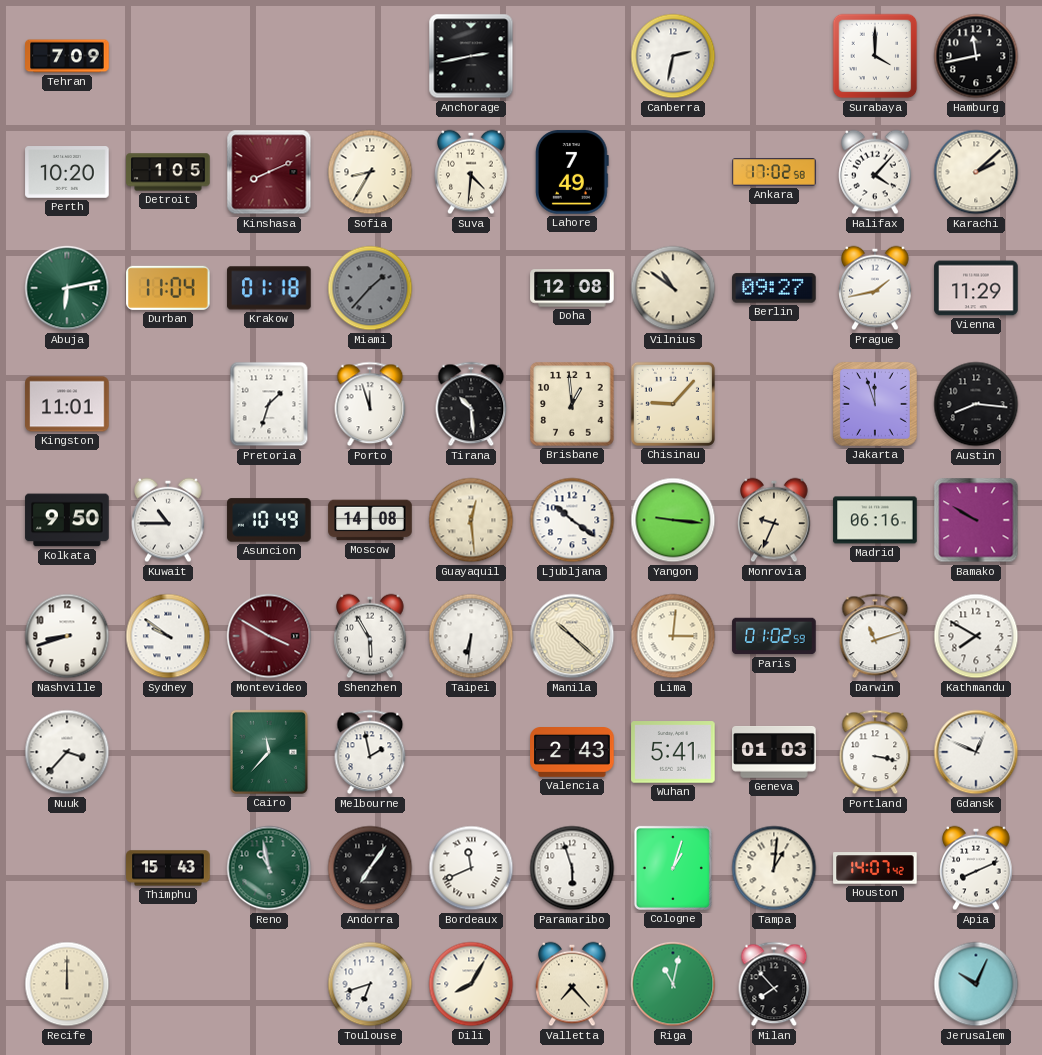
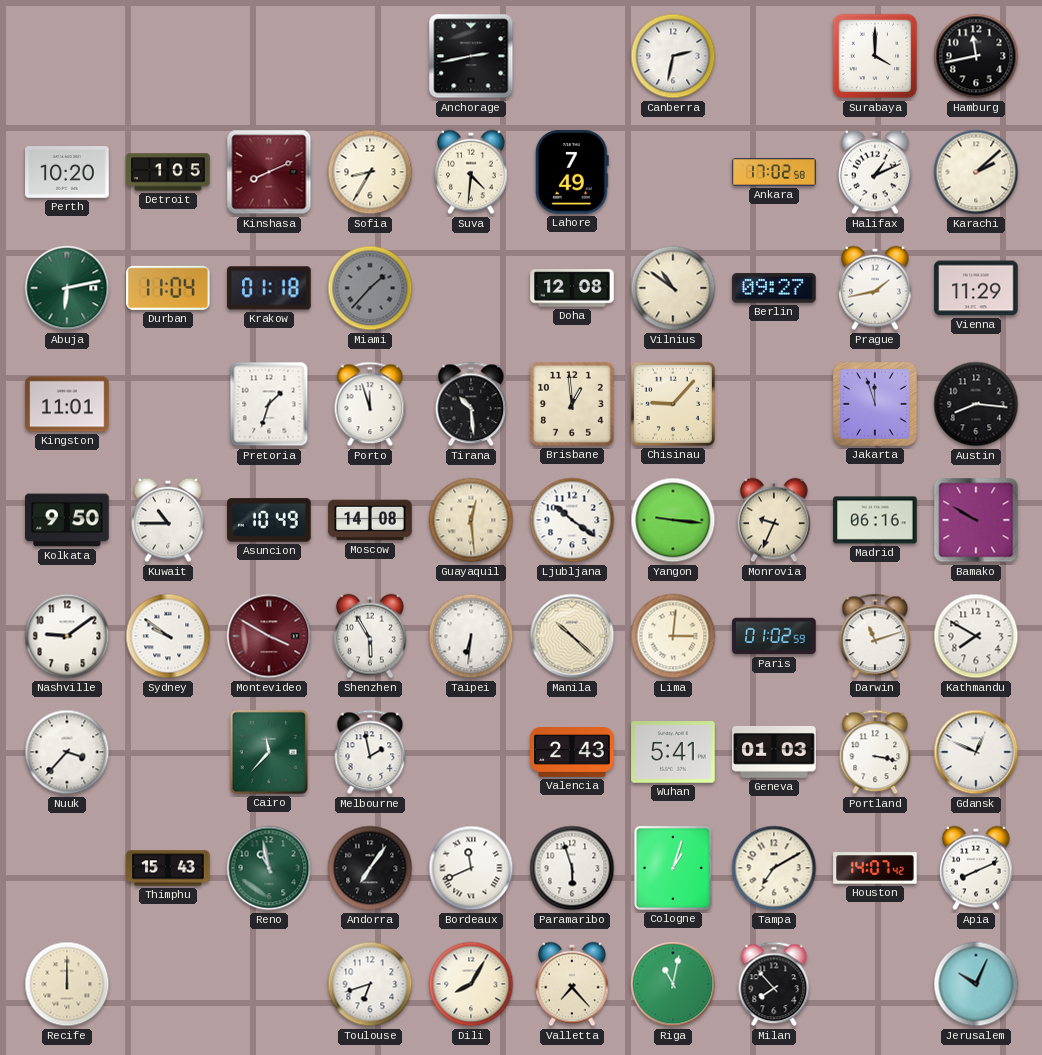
Tehran: 7:09 -> none
Halifax: 4:07 -> 1:11
Nashville: 8:42 -> 9:09
Tampa: 1:01 -> 7:10
